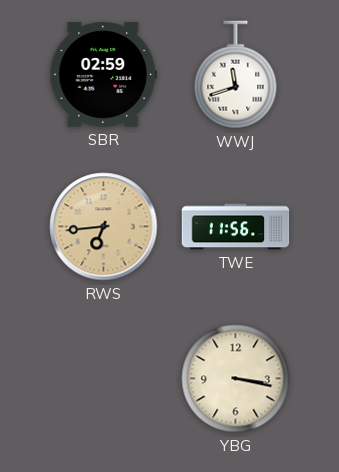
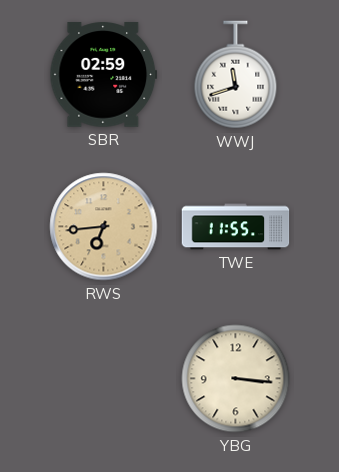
TWE: 11:56 -> 11:55
YBG: 3:17 -> 3:16
